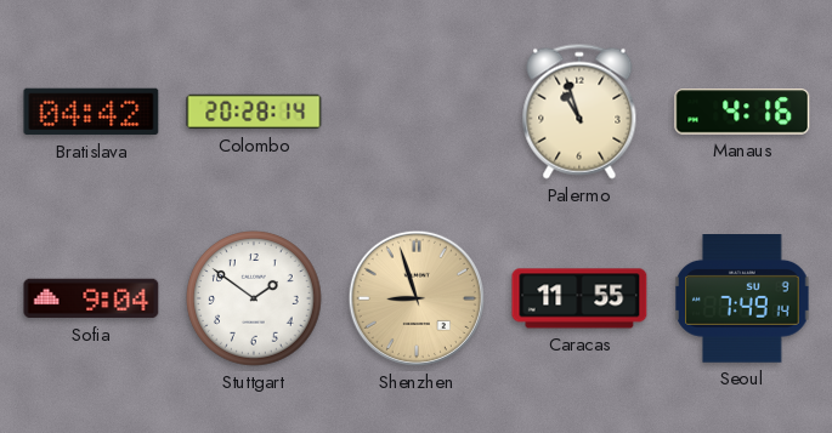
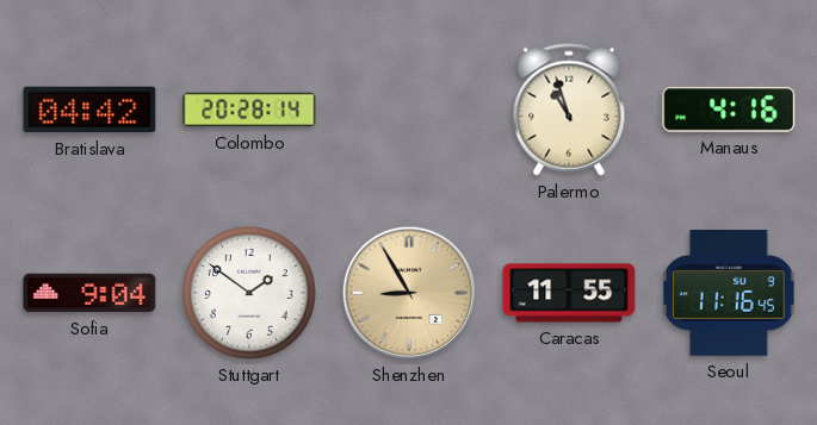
Shenzhen: 8:57 -> 8:55
Seoul: 7:49 -> 11:16
